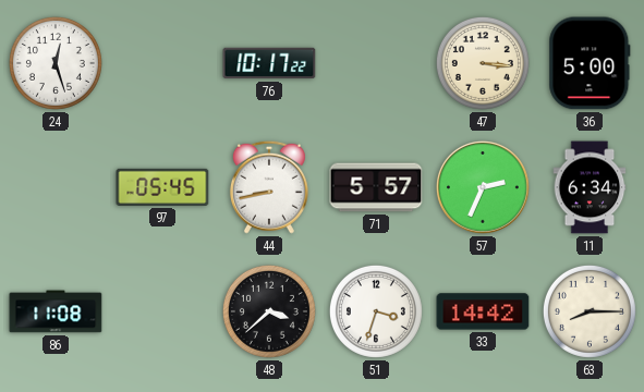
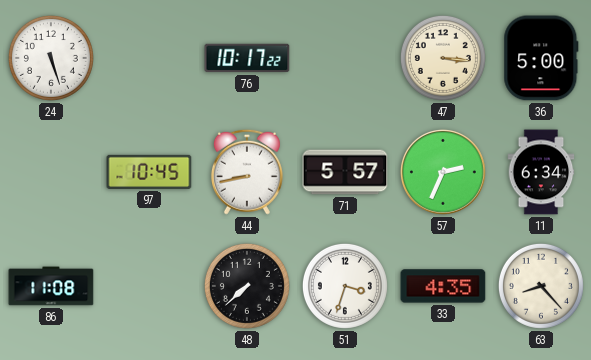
24: 12:27 -> 5:27
97: 05:45 -> 10:45
48: 3:38 -> 7:38
33: 14:42 -> 4:35
63: 8:15 -> 8:23
